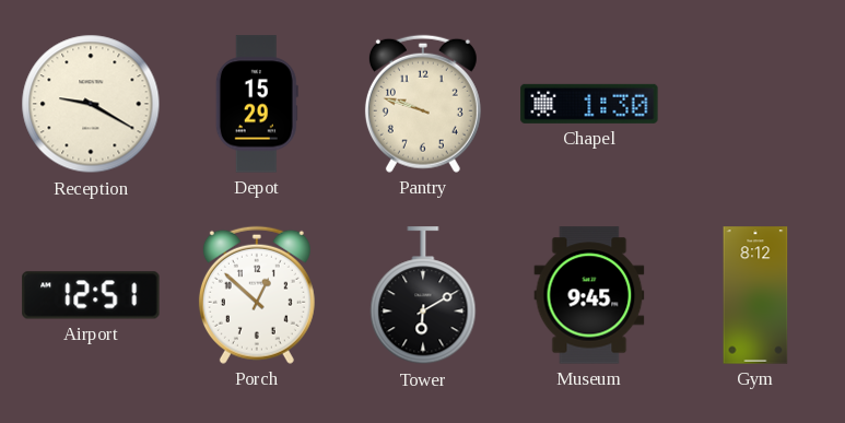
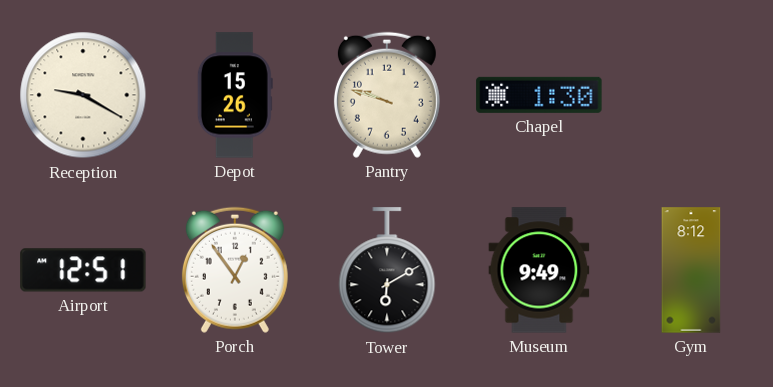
Depot: 15:29 -> 15:26
Porch: 12:52 -> 12:54
Museum: 9:45 -> 9:49
